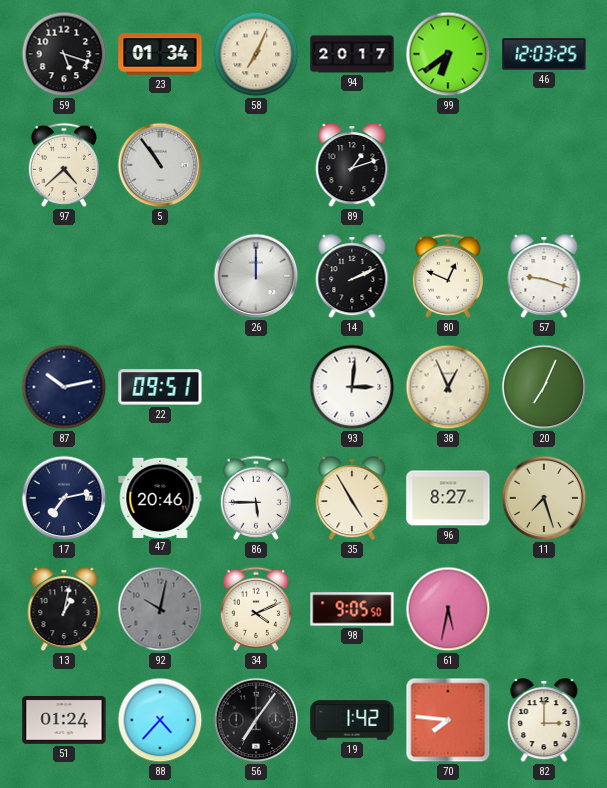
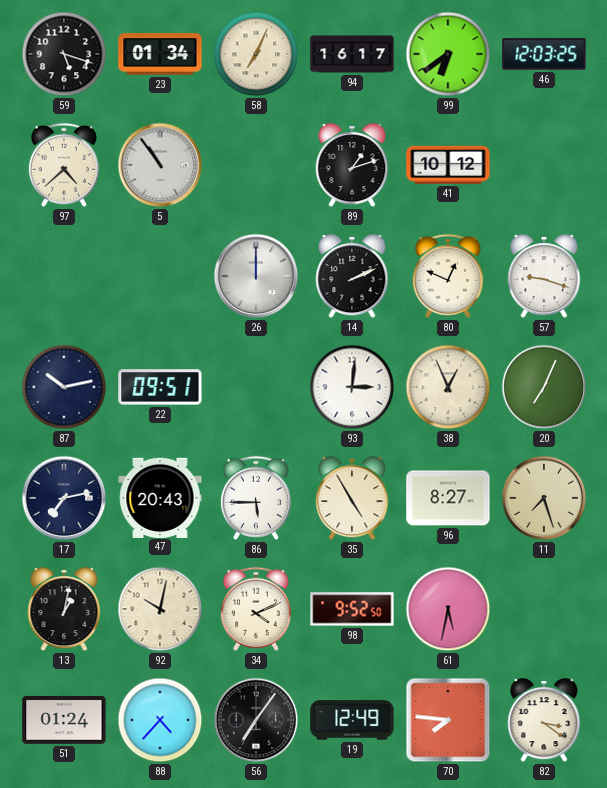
94: 20:17 -> 16:17
41: none -> 10:12
47: 20:46 -> 20:43
92 dial: grey -> cream
98: 9:05 -> 9:52
19: 1:42 -> 12:49
82: 3:00 -> 3:21
